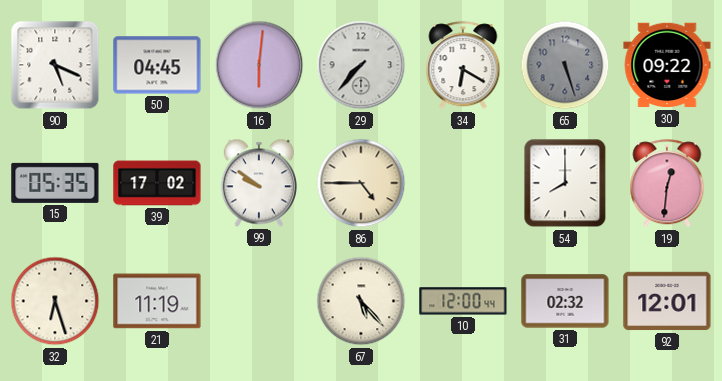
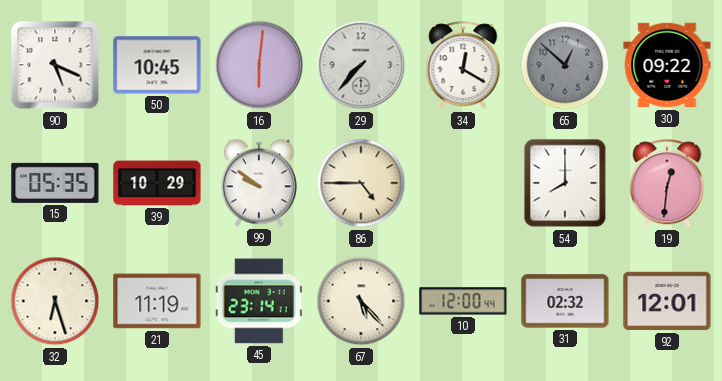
50: 04:45 -> 10:45
34: 6:20 -> 12:20
65: 5:27 -> 12:52
39: 17:02 -> 10:29
45: none -> 23:14
